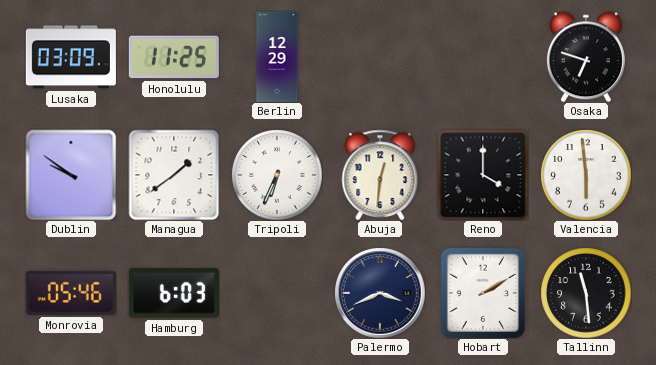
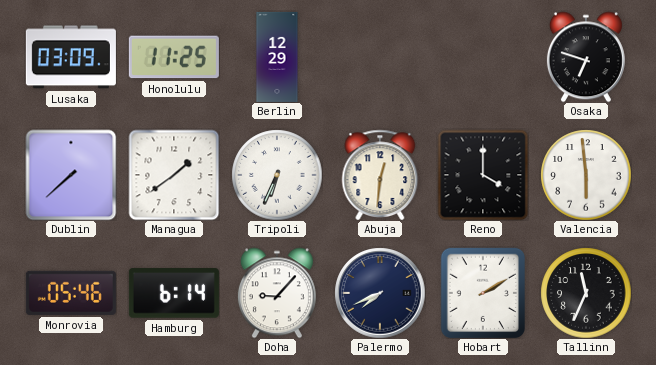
Dublin: 9:51 -> 7:38
Hamburg: 6:03 -> 6:14
Doha: none -> 9:07
Palermo: 3:41 -> 7:41
Tallinn: 11:29 -> 11:34
